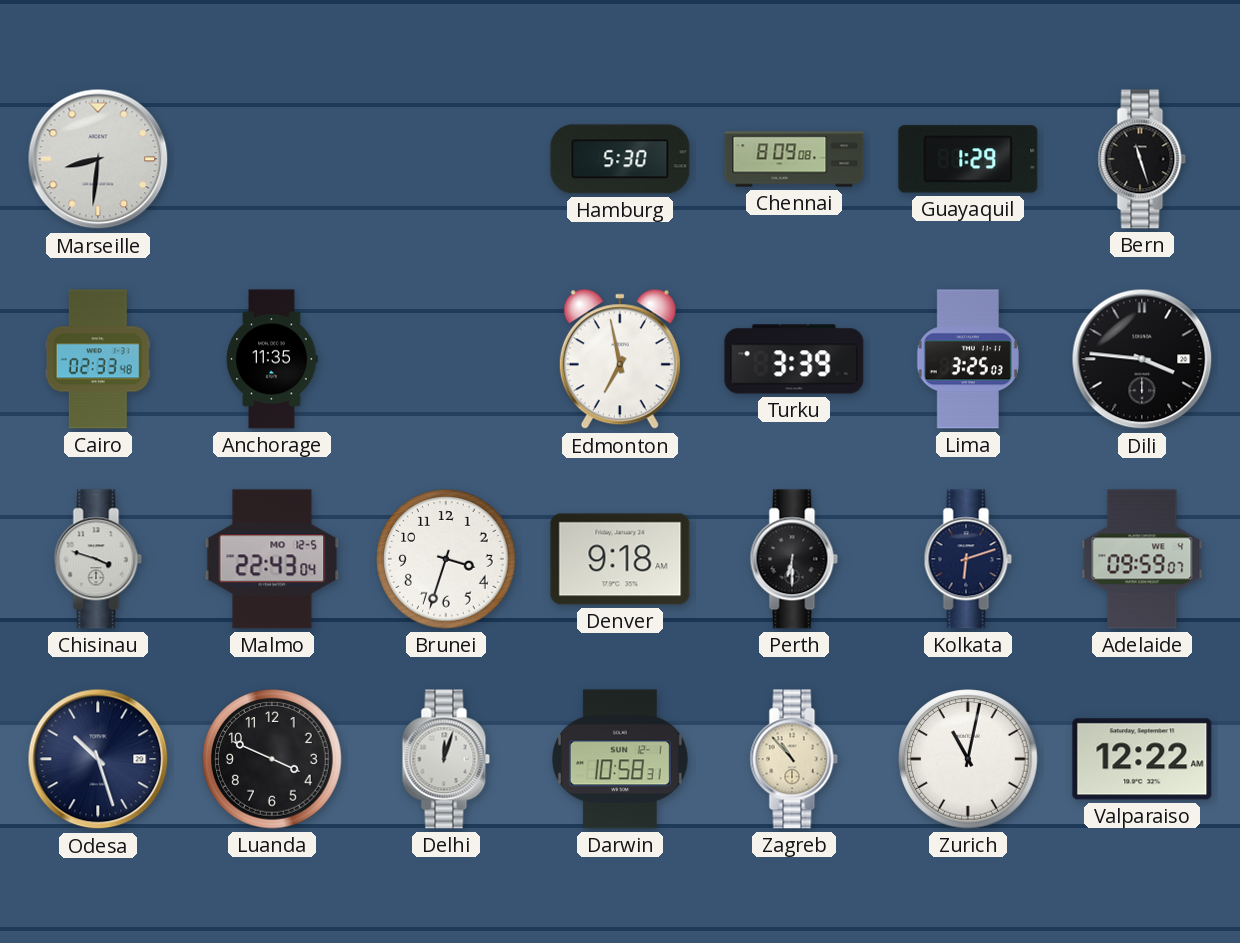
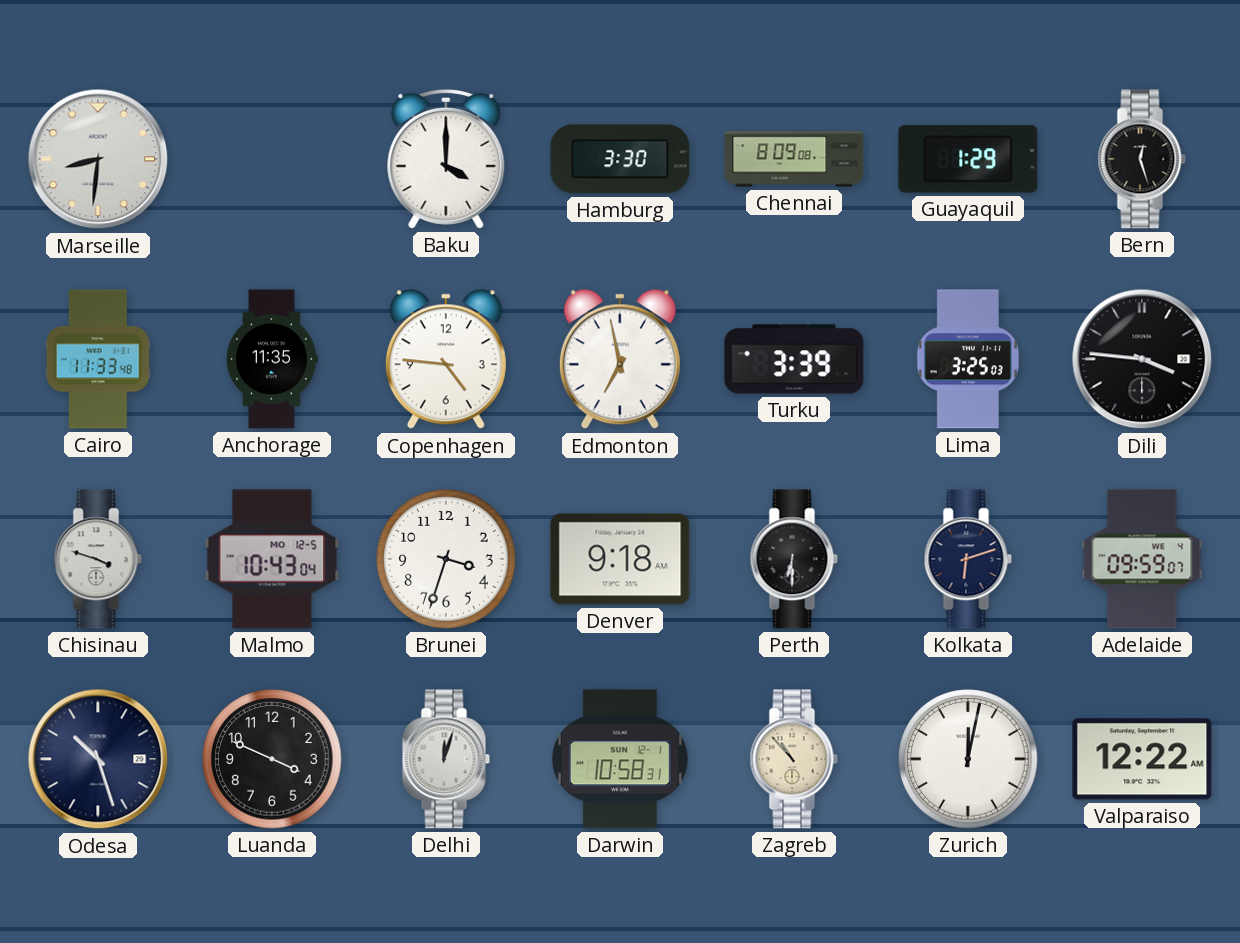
Baku: none -> 4:00
Hamburg: 5:30 -> 3:30
Bern: 11:27 -> 12:27
Cairo: 02:33 -> 11:33
Copenhagen: none -> 4:46
Malmo: 22:43 -> 10:43
Zurich: 11:02 -> 12:02
